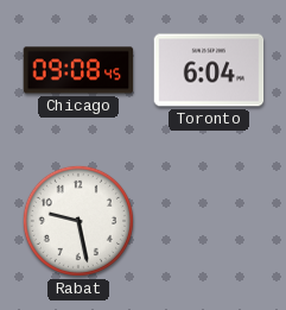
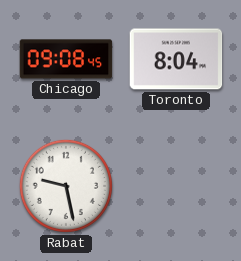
Toronto: 6:04 -> 8:04
